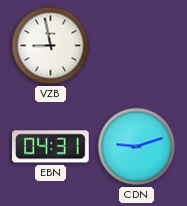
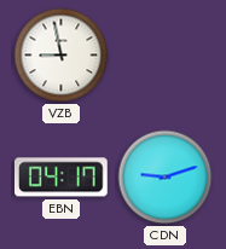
EBN: 04:31 -> 04:17
